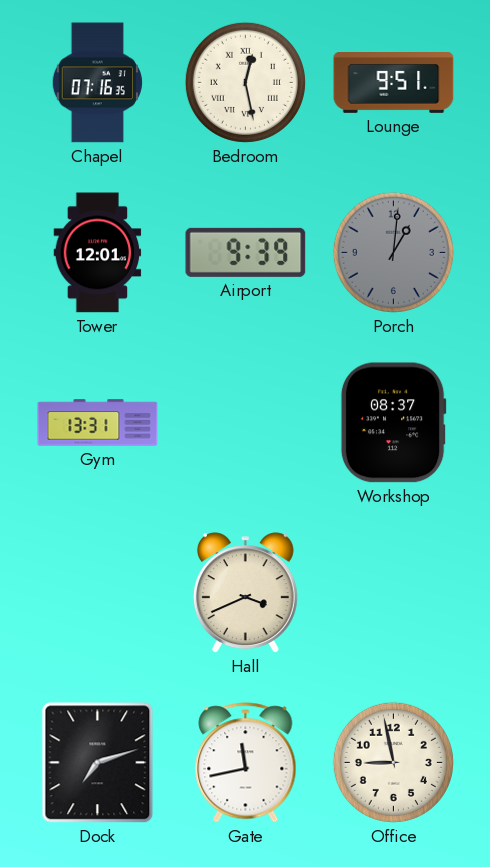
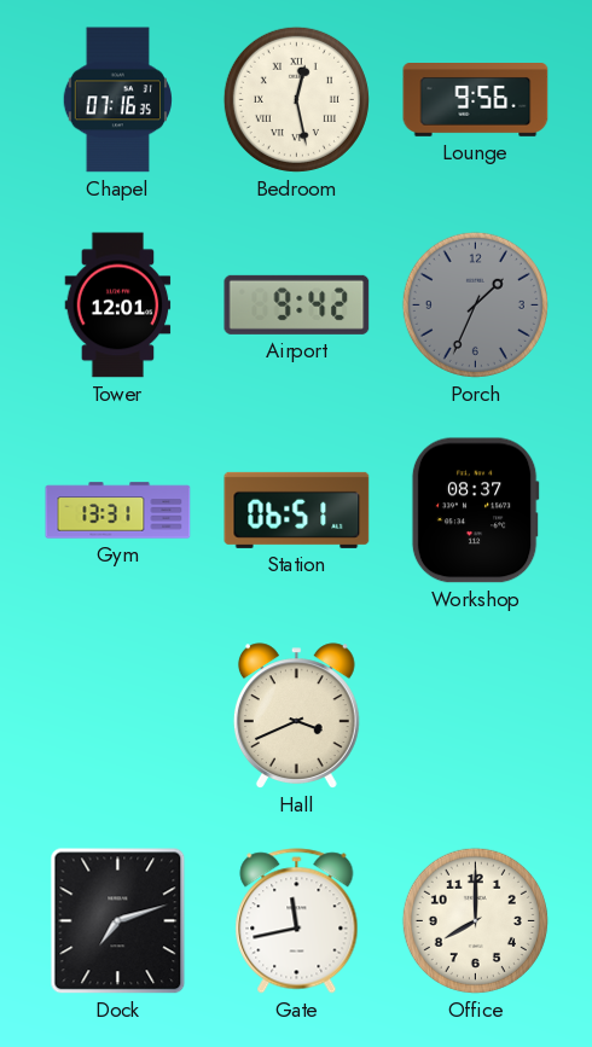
Lounge: 9:51 -> 9:56
Airport: 9:39 -> 9:42
Porch: 1:01 -> 1:34
Station: none -> 06:51
Office: 8:58 -> 8:00
